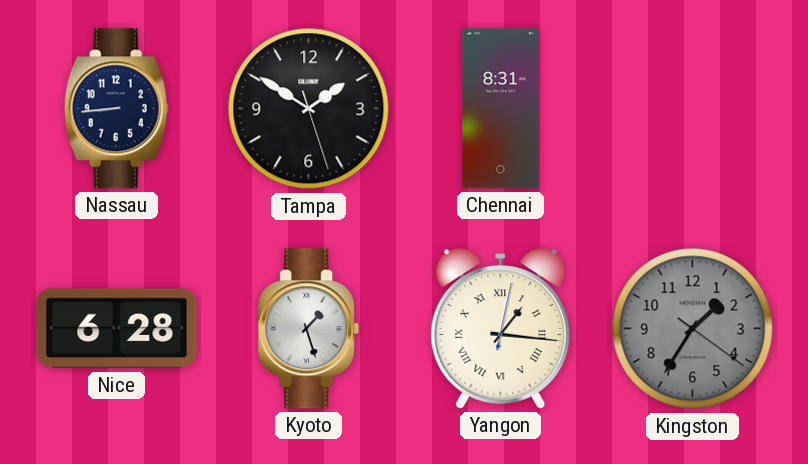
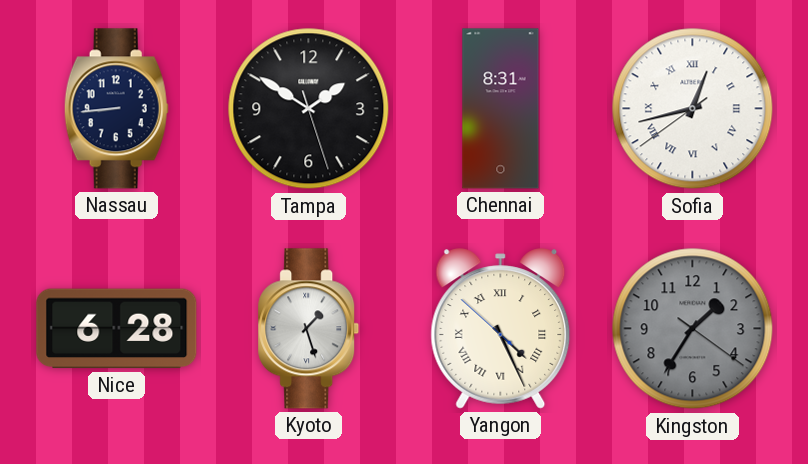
Sofia: none -> 12:42
Yangon: 1:16 -> 4:25
